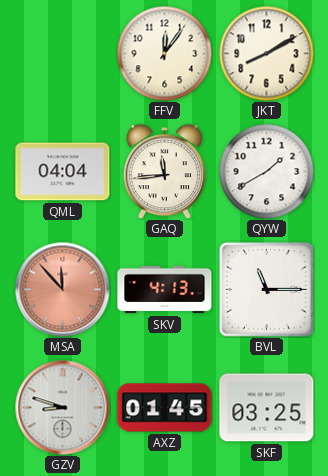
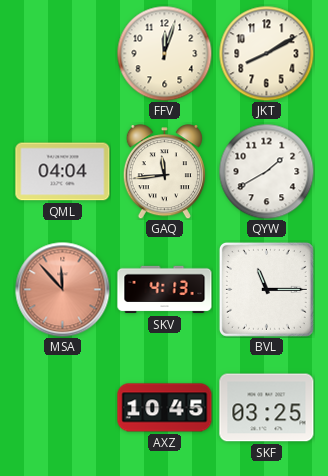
FFV: 12:06 -> 12:03
GZV: 8:48 -> none
AXZ: 01:45 -> 10:45
